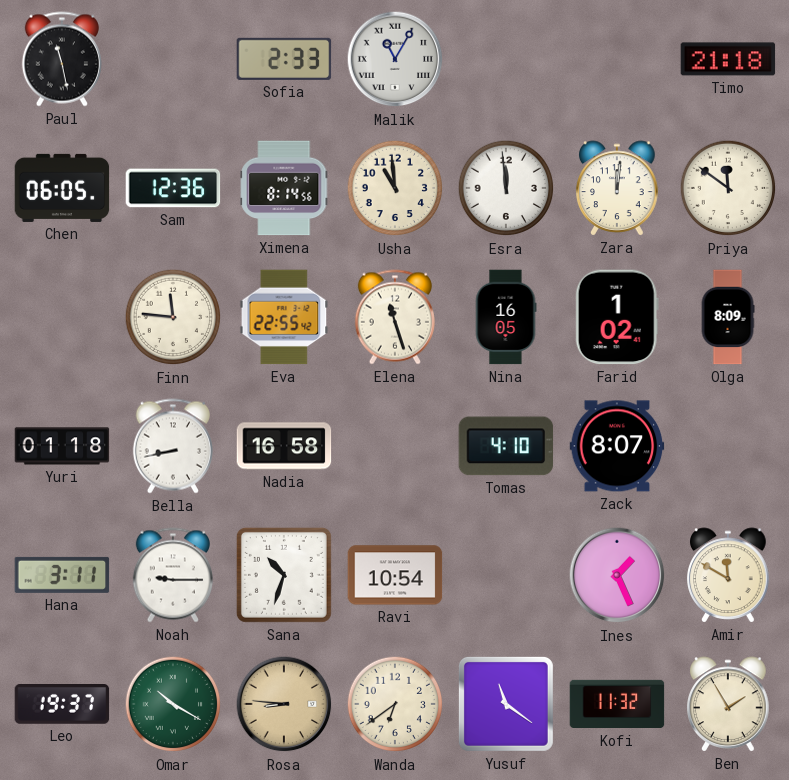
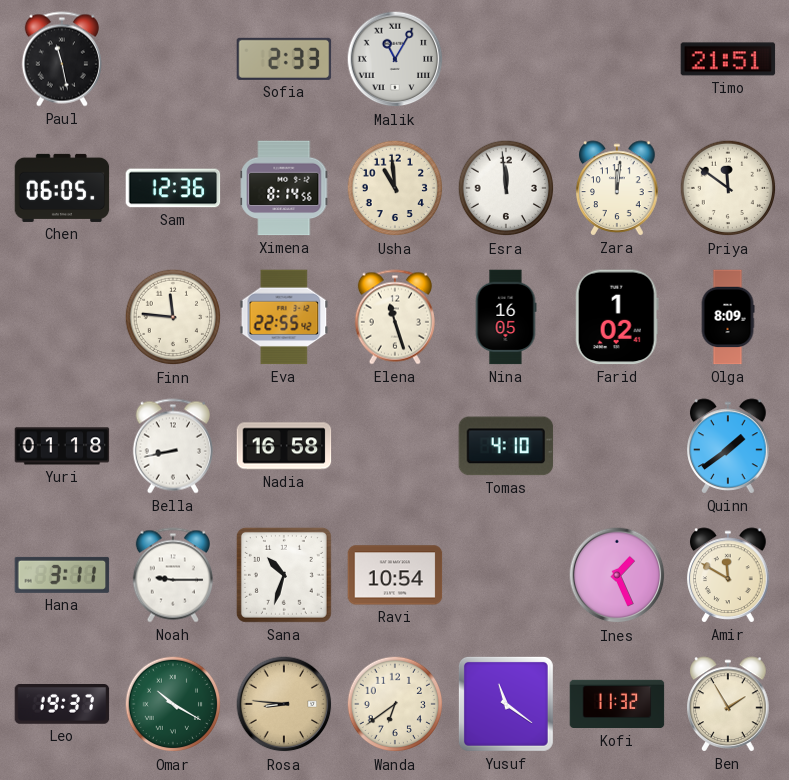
Timo: 21:18 -> 21:51
Zack: 8:07 -> none
Quinn: none -> 1:39
